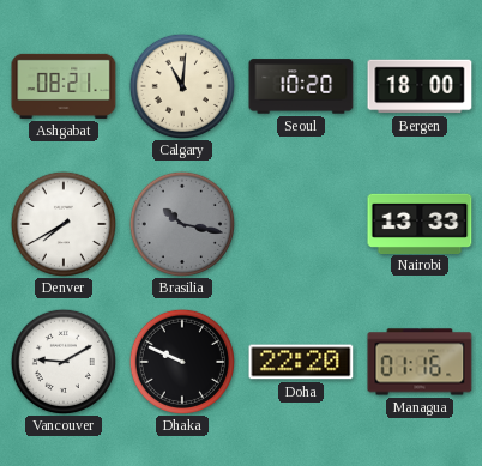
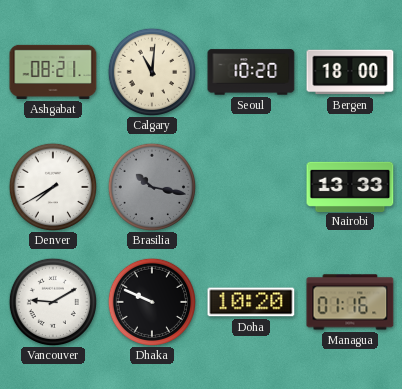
Doha: 22:20 -> 10:20
